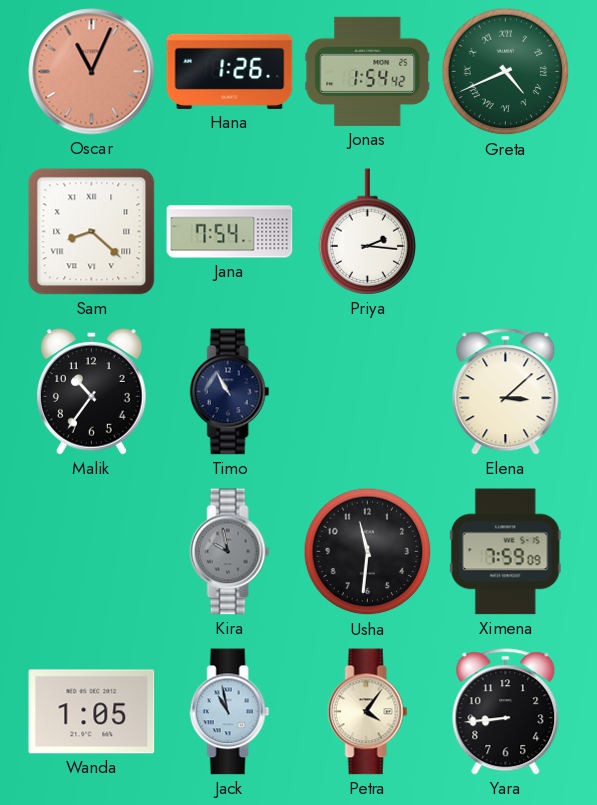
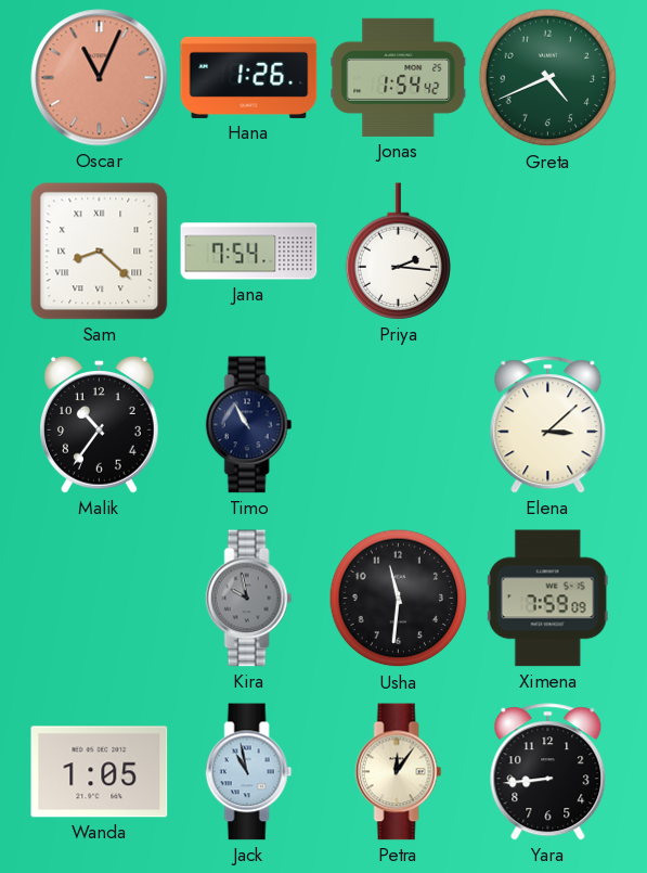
Greta numerals: Roman -> Arabic
Petra: 4:06 -> 12:06
